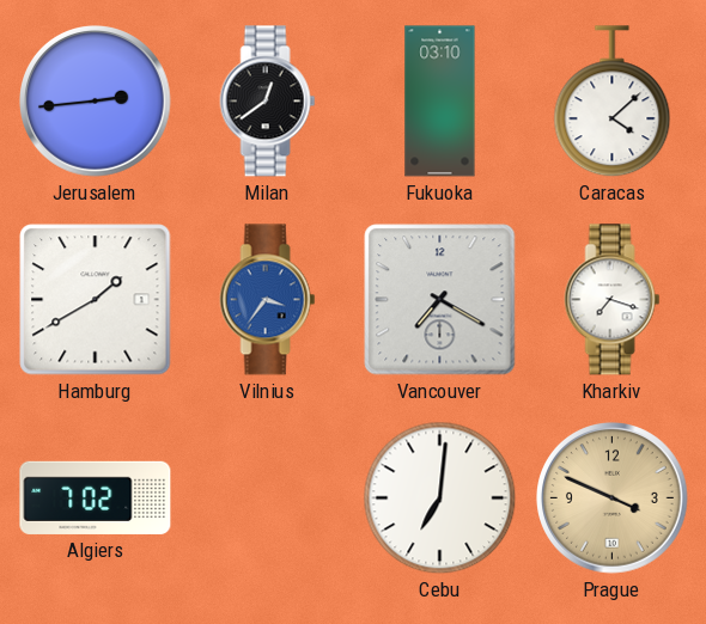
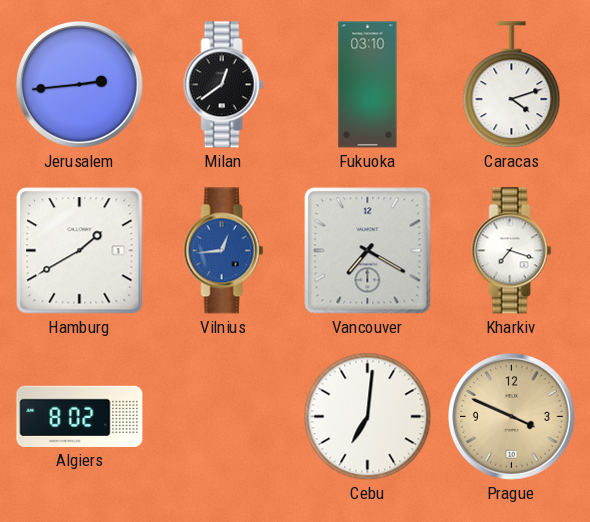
Caracas: 4:08 -> 4:12
Vilnius: 3:36 -> 12:44
Algiers: 7:02 -> 8:02
